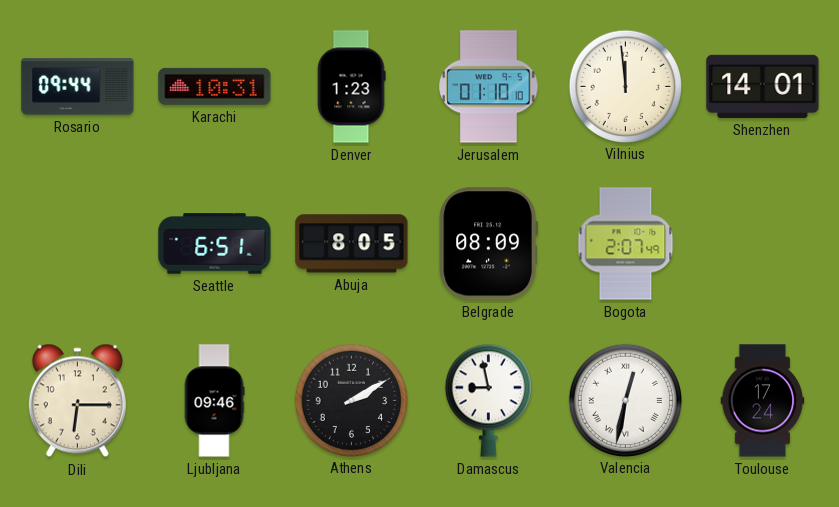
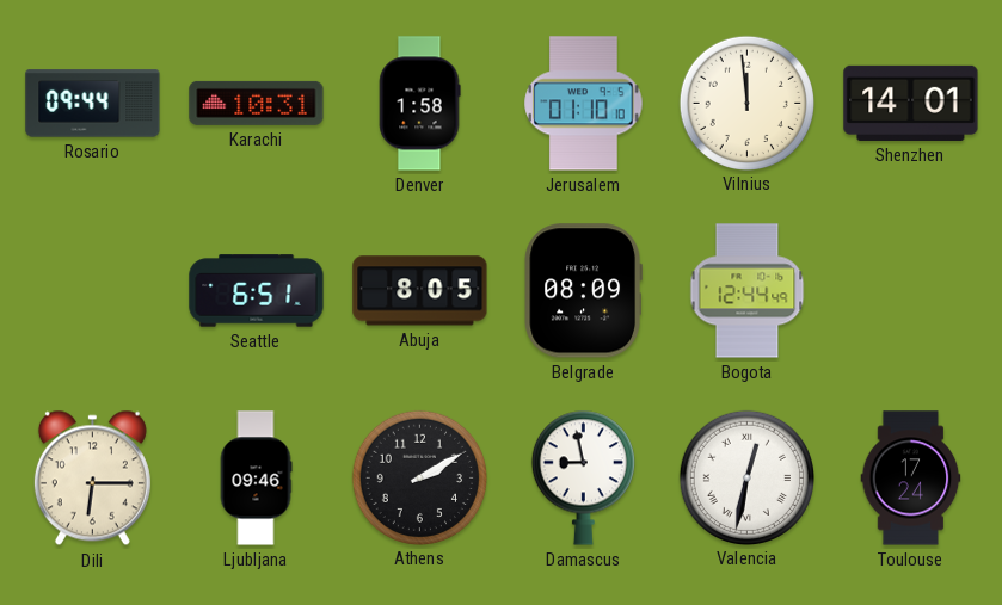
Denver: 1:23 -> 1:58
Bogota: 2:07 -> 12:44
